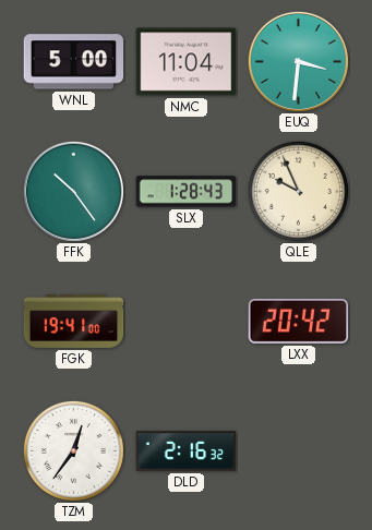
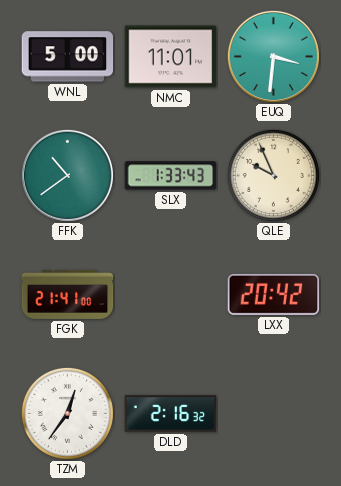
NMC: 11:04 -> 11:01
FFK: 10:24 -> 10:39
SLX: 1:28 -> 1:33
FGK: 19:41 -> 21:41
